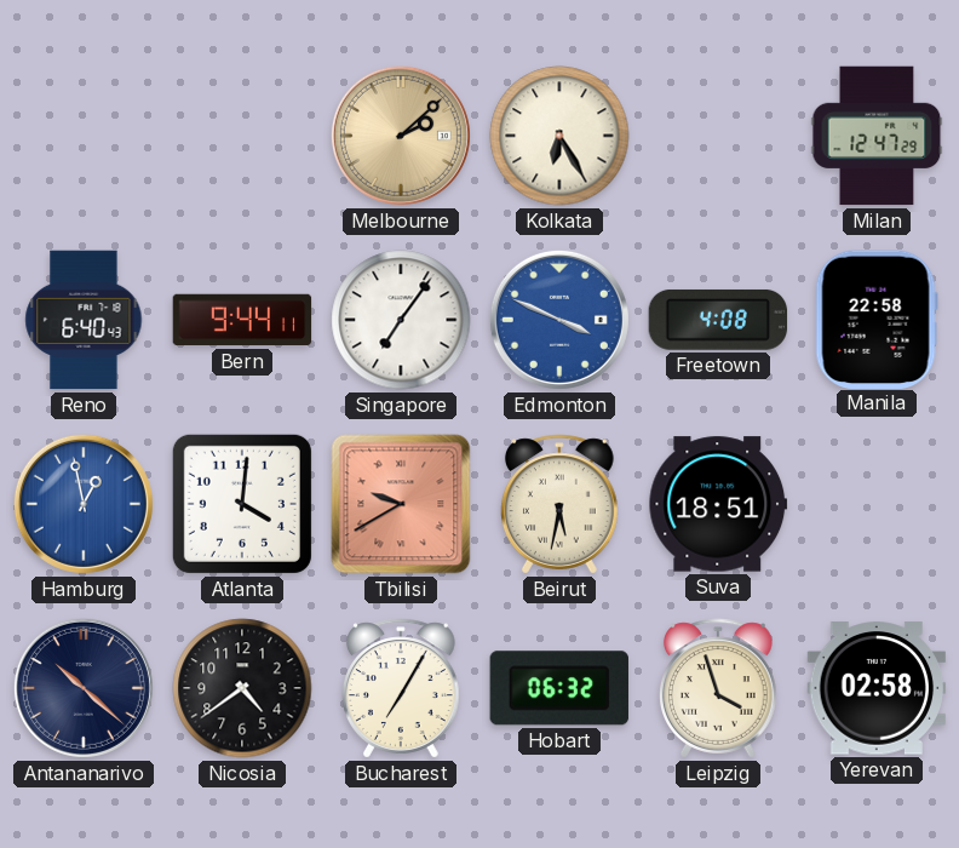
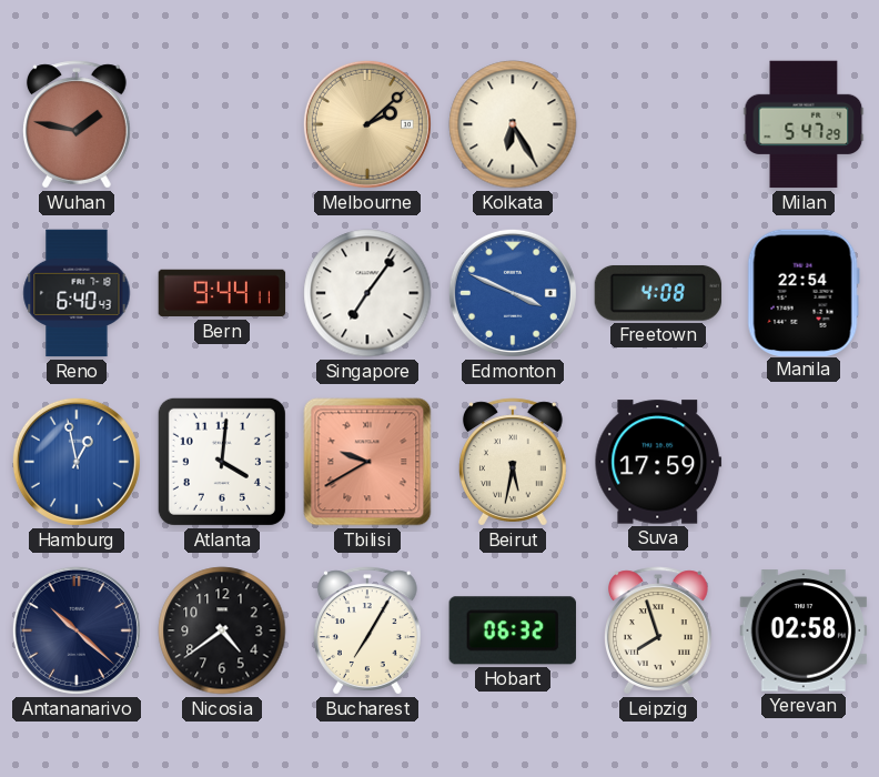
Wuhan: none -> 1:47
Milan: 12:47 -> 5:47
Manila: 22:58 -> 22:54
Suva: 18:51 -> 17:59
Leipzig: 3:57 -> 7:57
